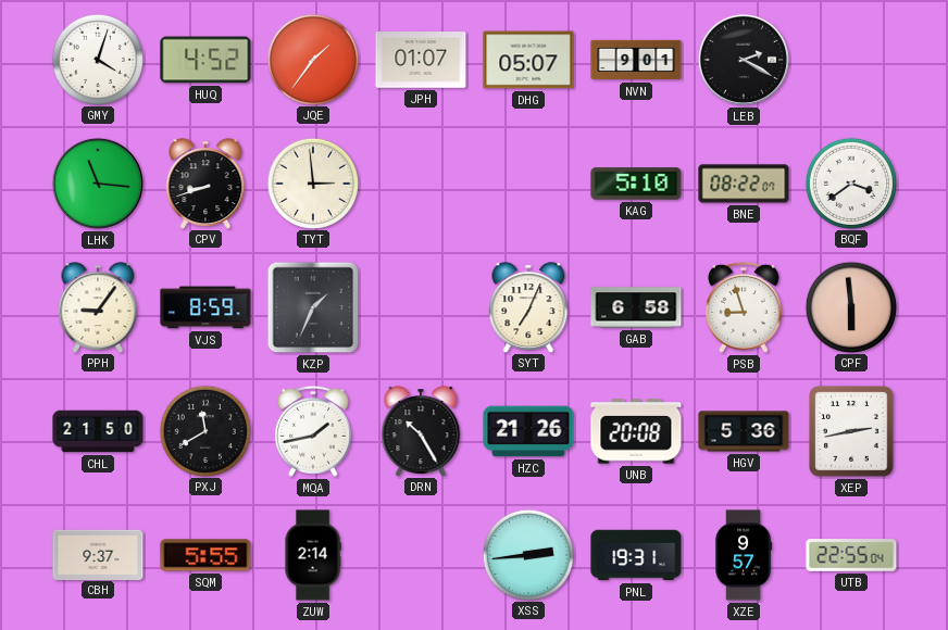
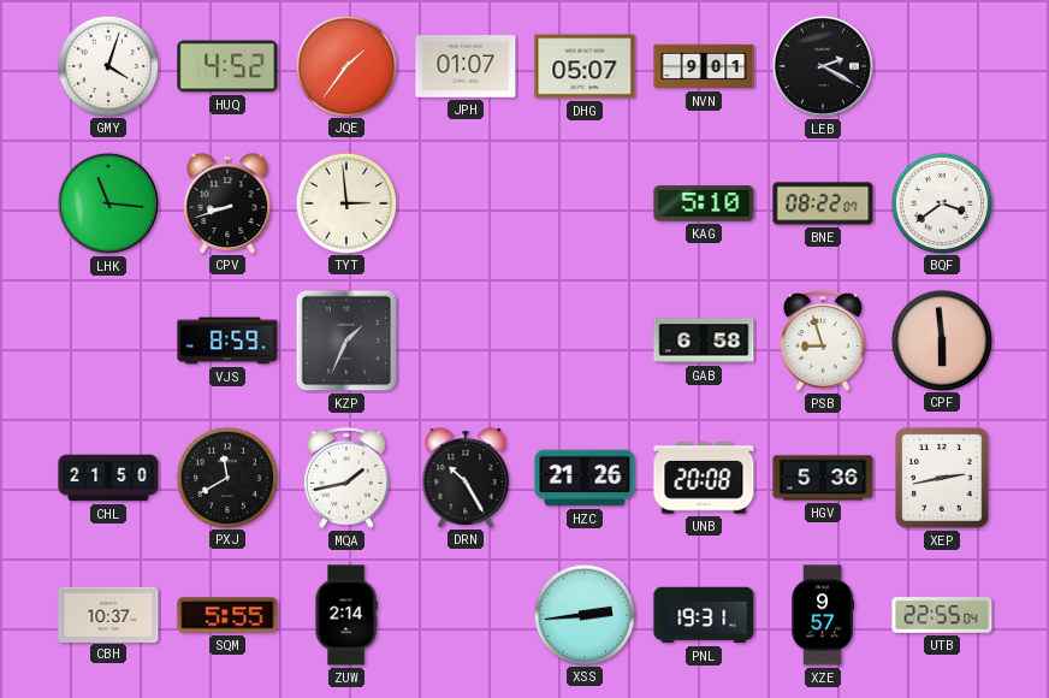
PPH: 9:06 -> none
SYT: 7:04 -> none
CBH: 9:37 -> 10:37
